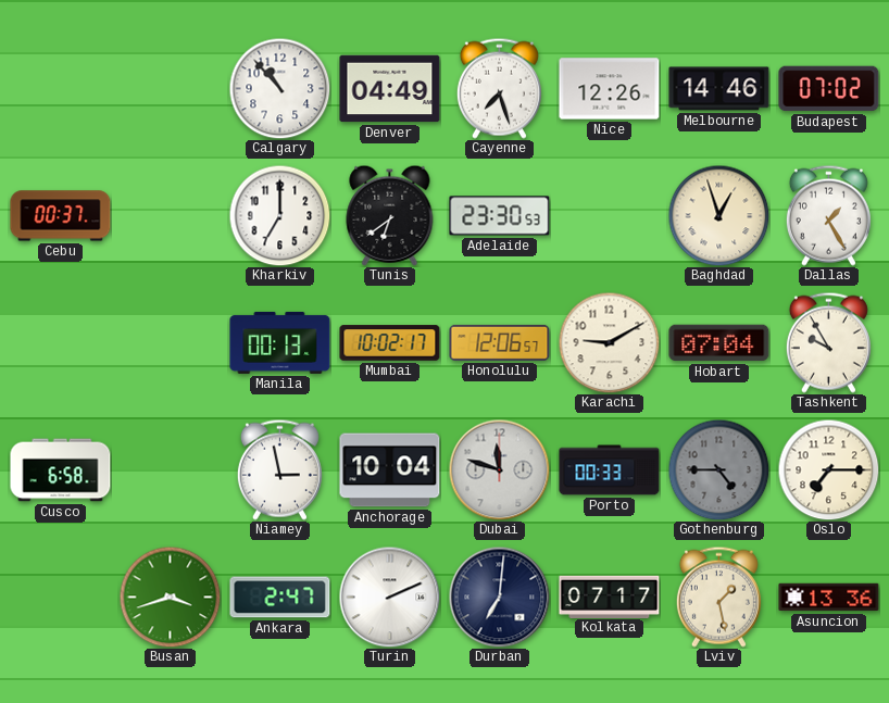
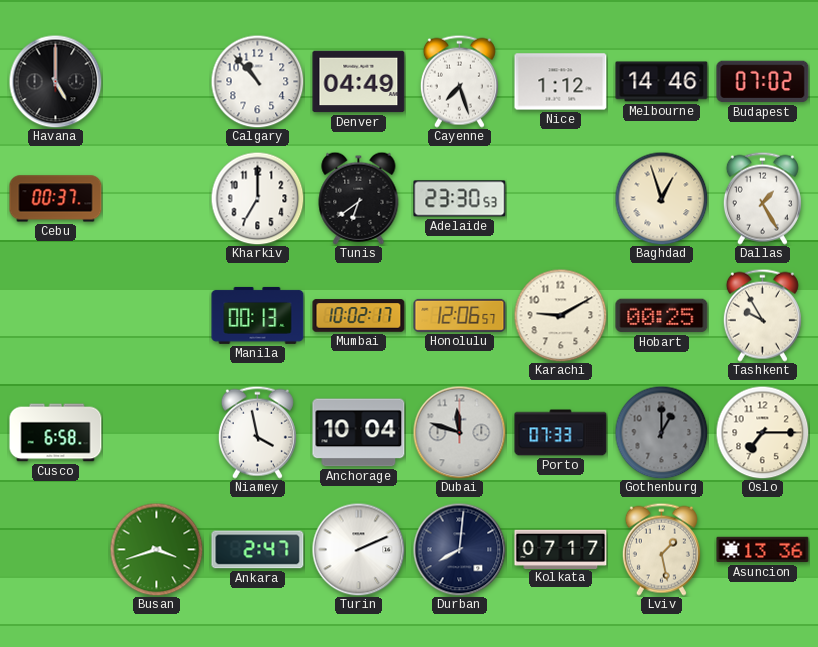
Havana: none -> 5:00
Nice: 12:26 -> 1:12
Hobart: 07:04 -> 00:25
Niamey: 2:58 -> 3:58
Porto: 00:33 -> 07:33
Gothenburg: 4:45 -> 1:00
Durban: 7:01 -> 8:01
